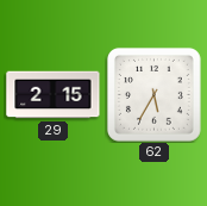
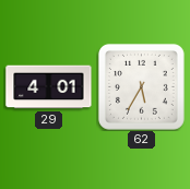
29: 2:15 -> 4:01
